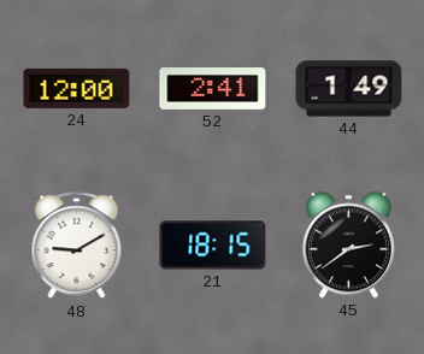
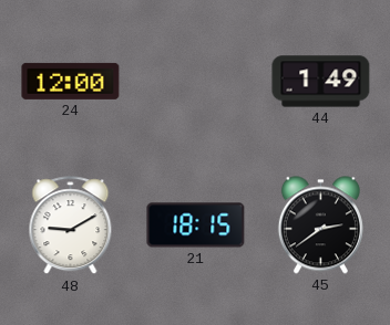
52: 2:41 -> none
